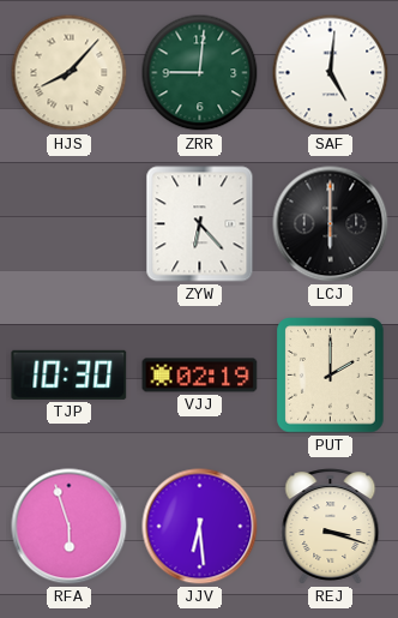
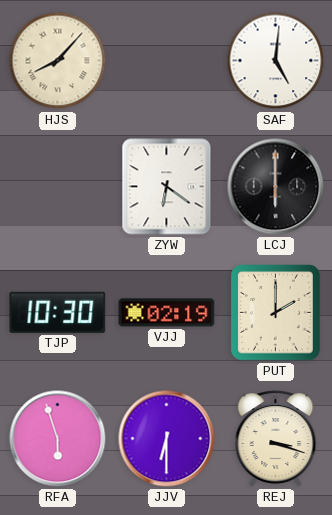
ZRR: 9:01 -> none
ZYW: 6:23 -> 6:21
JJV: 6:29 -> 6:30
